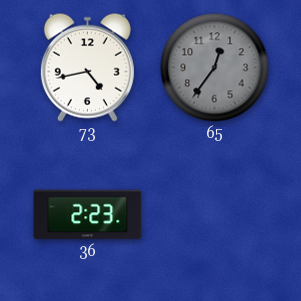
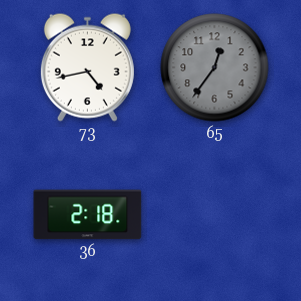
36: 2:23 -> 2:18
